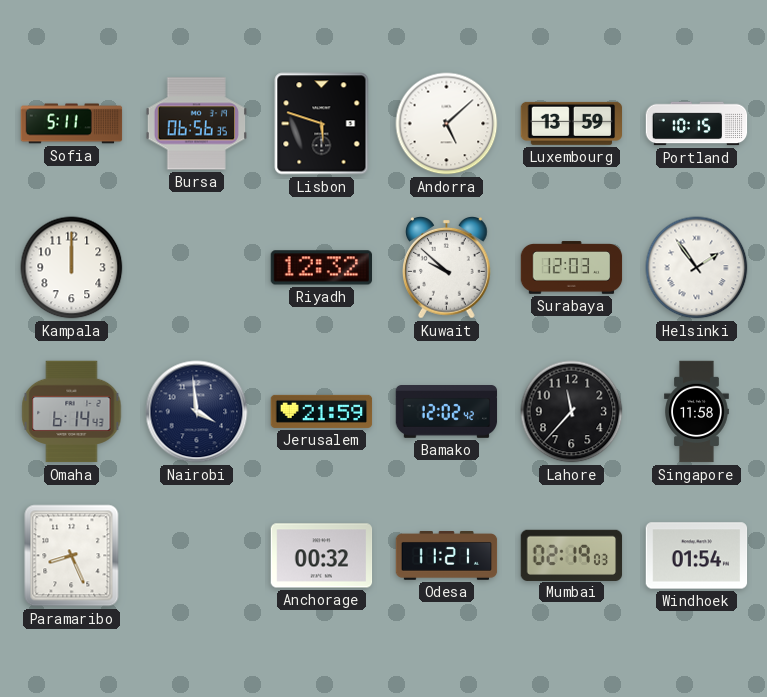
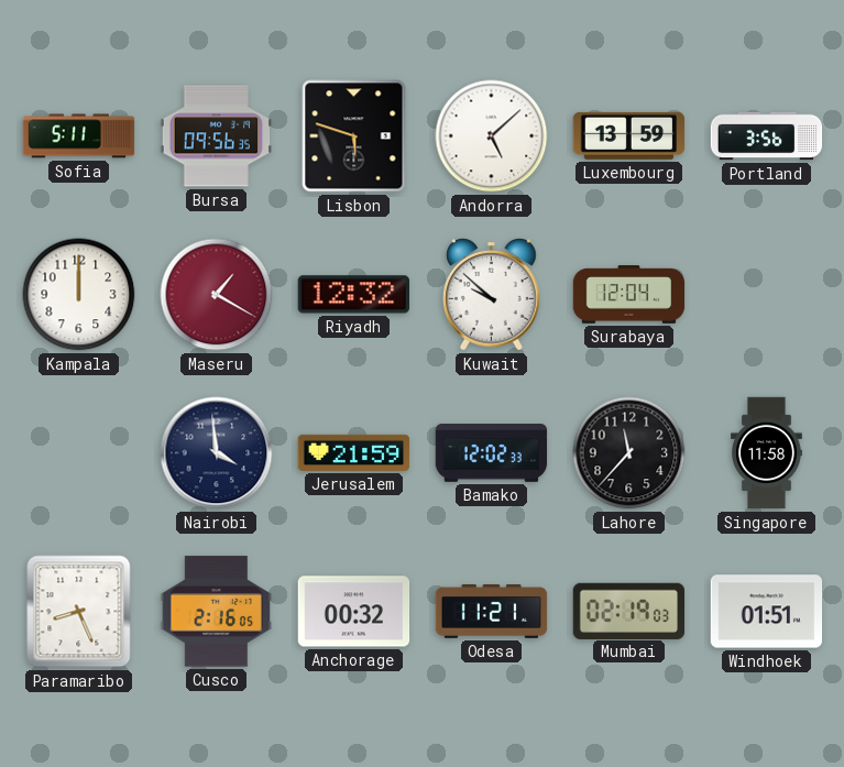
Bursa: 06:56 -> 09:56
Portland: 10:15 -> 3:56
Maseru: none -> 1:20
Surabaya: 12:03 -> 12:04
Helsinki: 1:54 -> none
Omaha: 6:14 -> none
Bamako: 12:02:42 -> 12:02:33
Cusco: none -> 2:16
Windhoek: 01:54 -> 01:51
